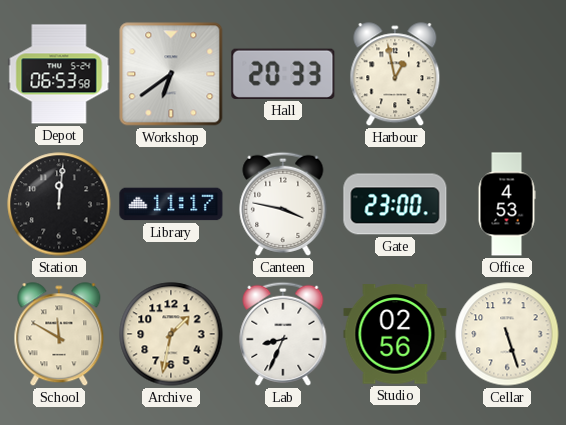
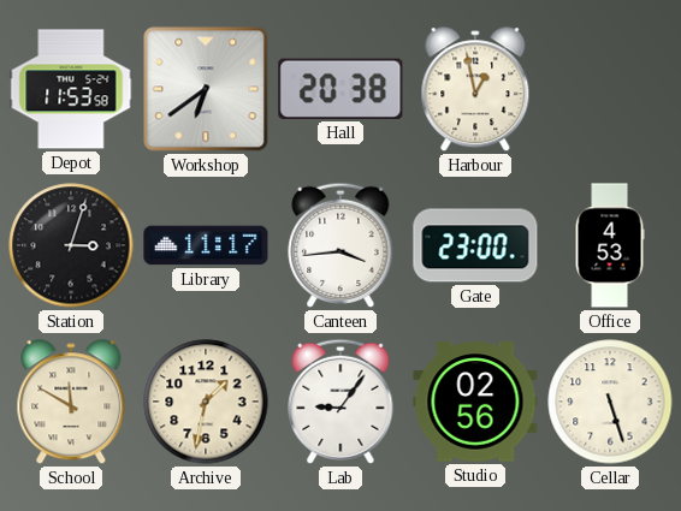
Depot: 06:53 -> 11:53
Hall: 20:33 -> 20:38
Station: 12:01 -> 3:03
Canteen: 3:47 -> 3:44
Lab: 8:34 -> 9:06
